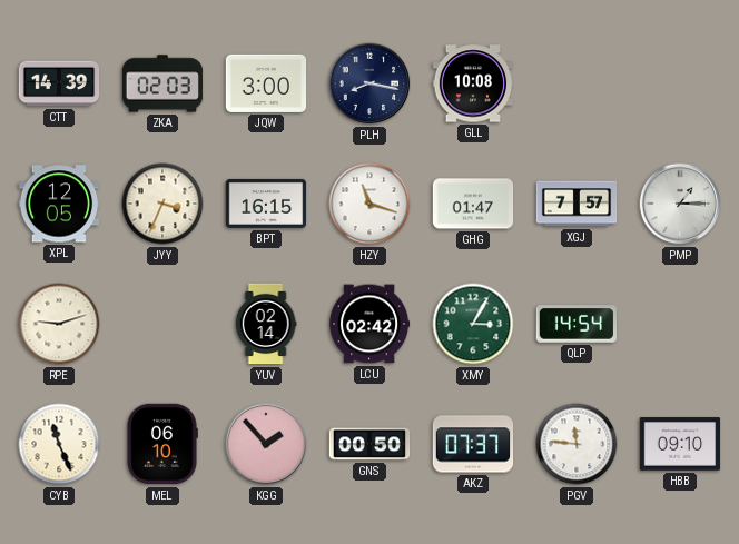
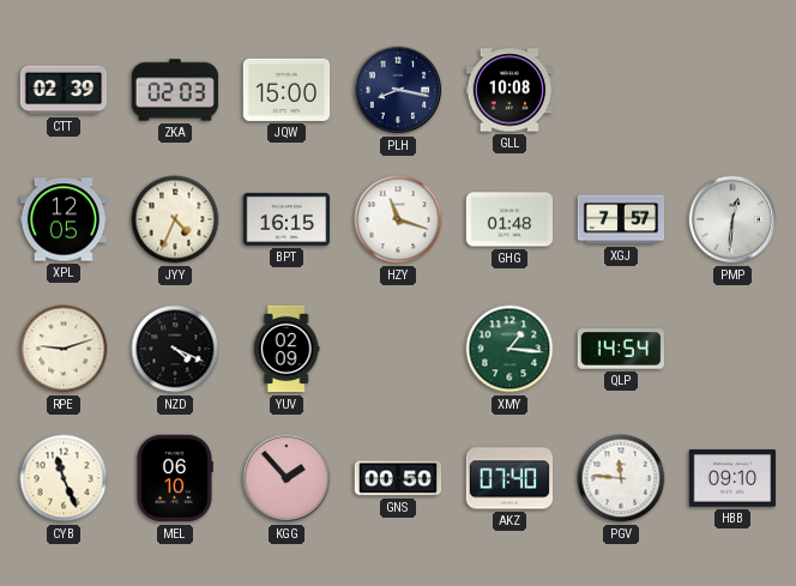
CTT: 14:39 -> 02:39
JQW: 3:00 -> 15:00
JYY: 3:34 -> 4:34
GHG: 01:47 -> 01:48
PMP: 1:15 -> 12:31
NZD: none -> 4:19
YUV: 02:14 -> 02:09
LCU: 02:42 -> none
XMY: 3:05 -> 1:16
AKZ: 07:37 -> 07:40
